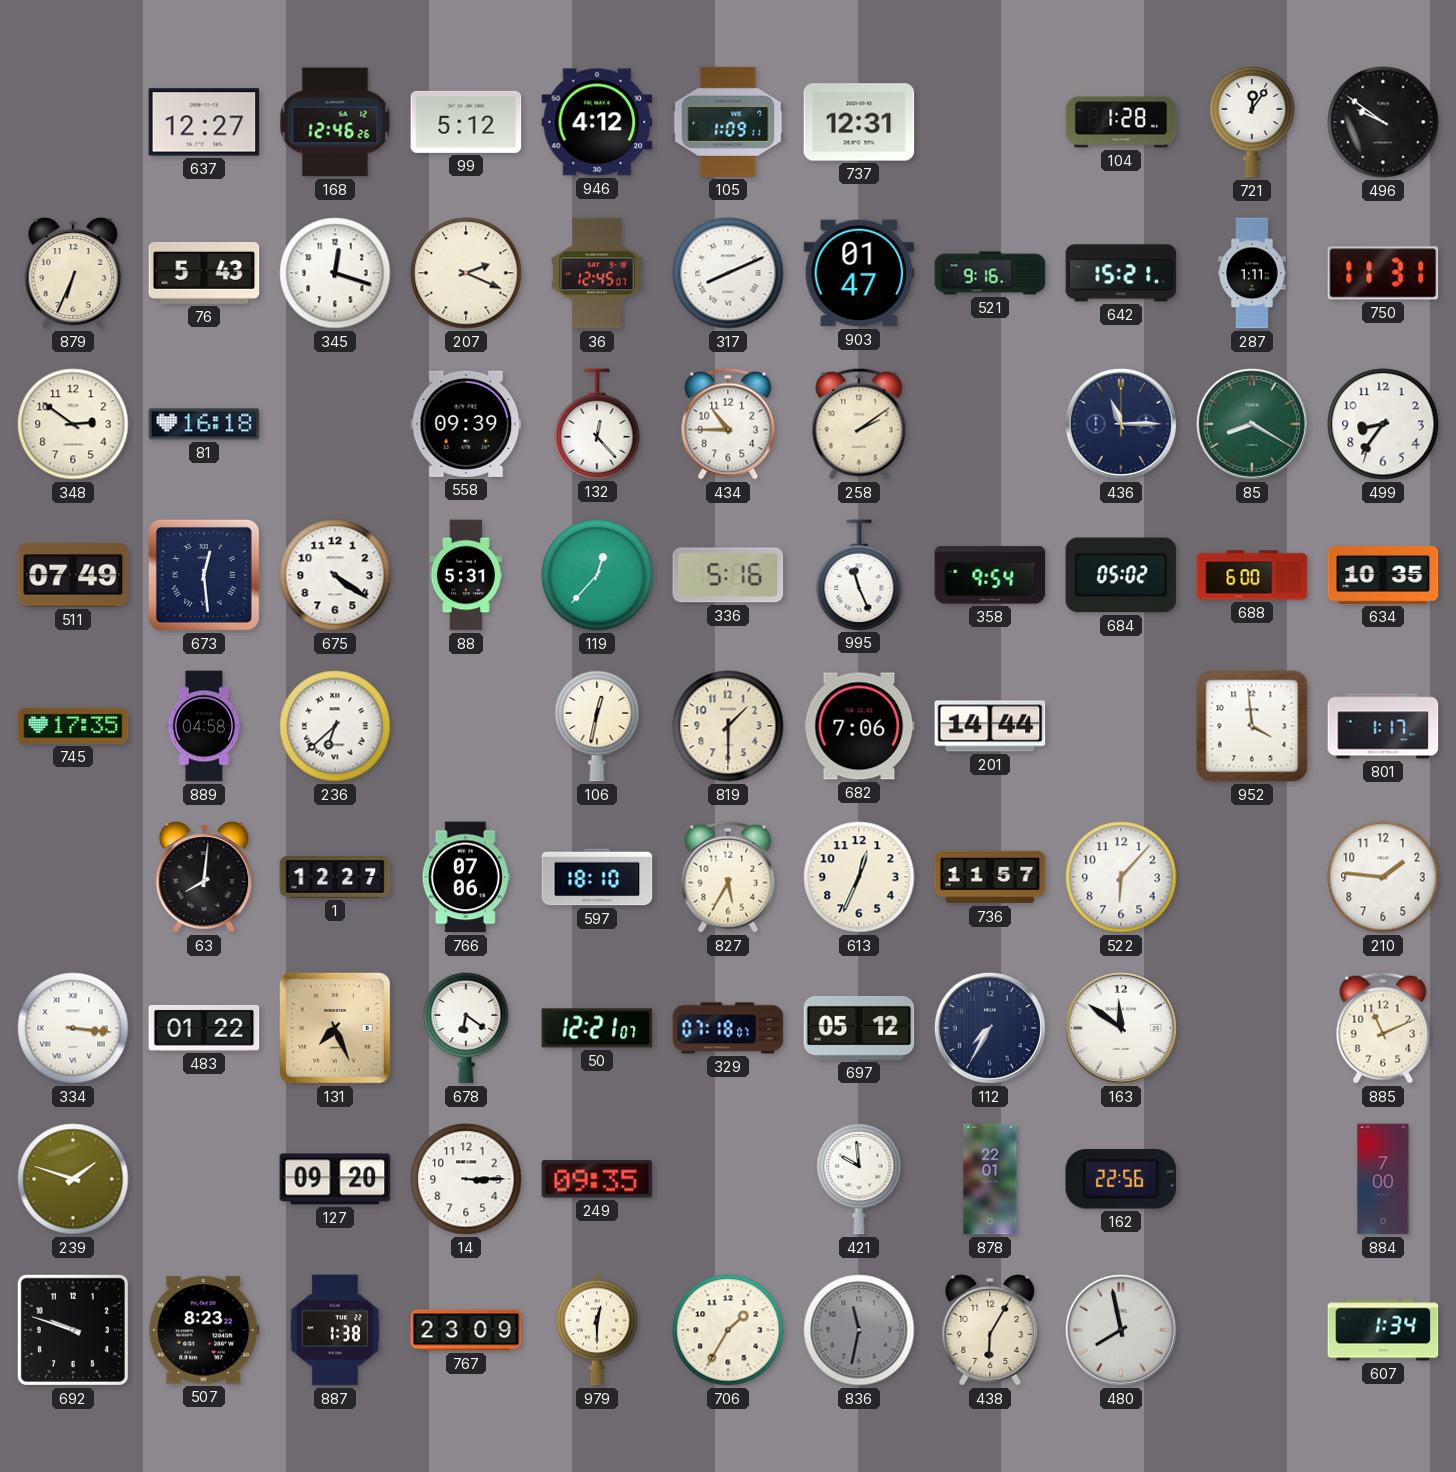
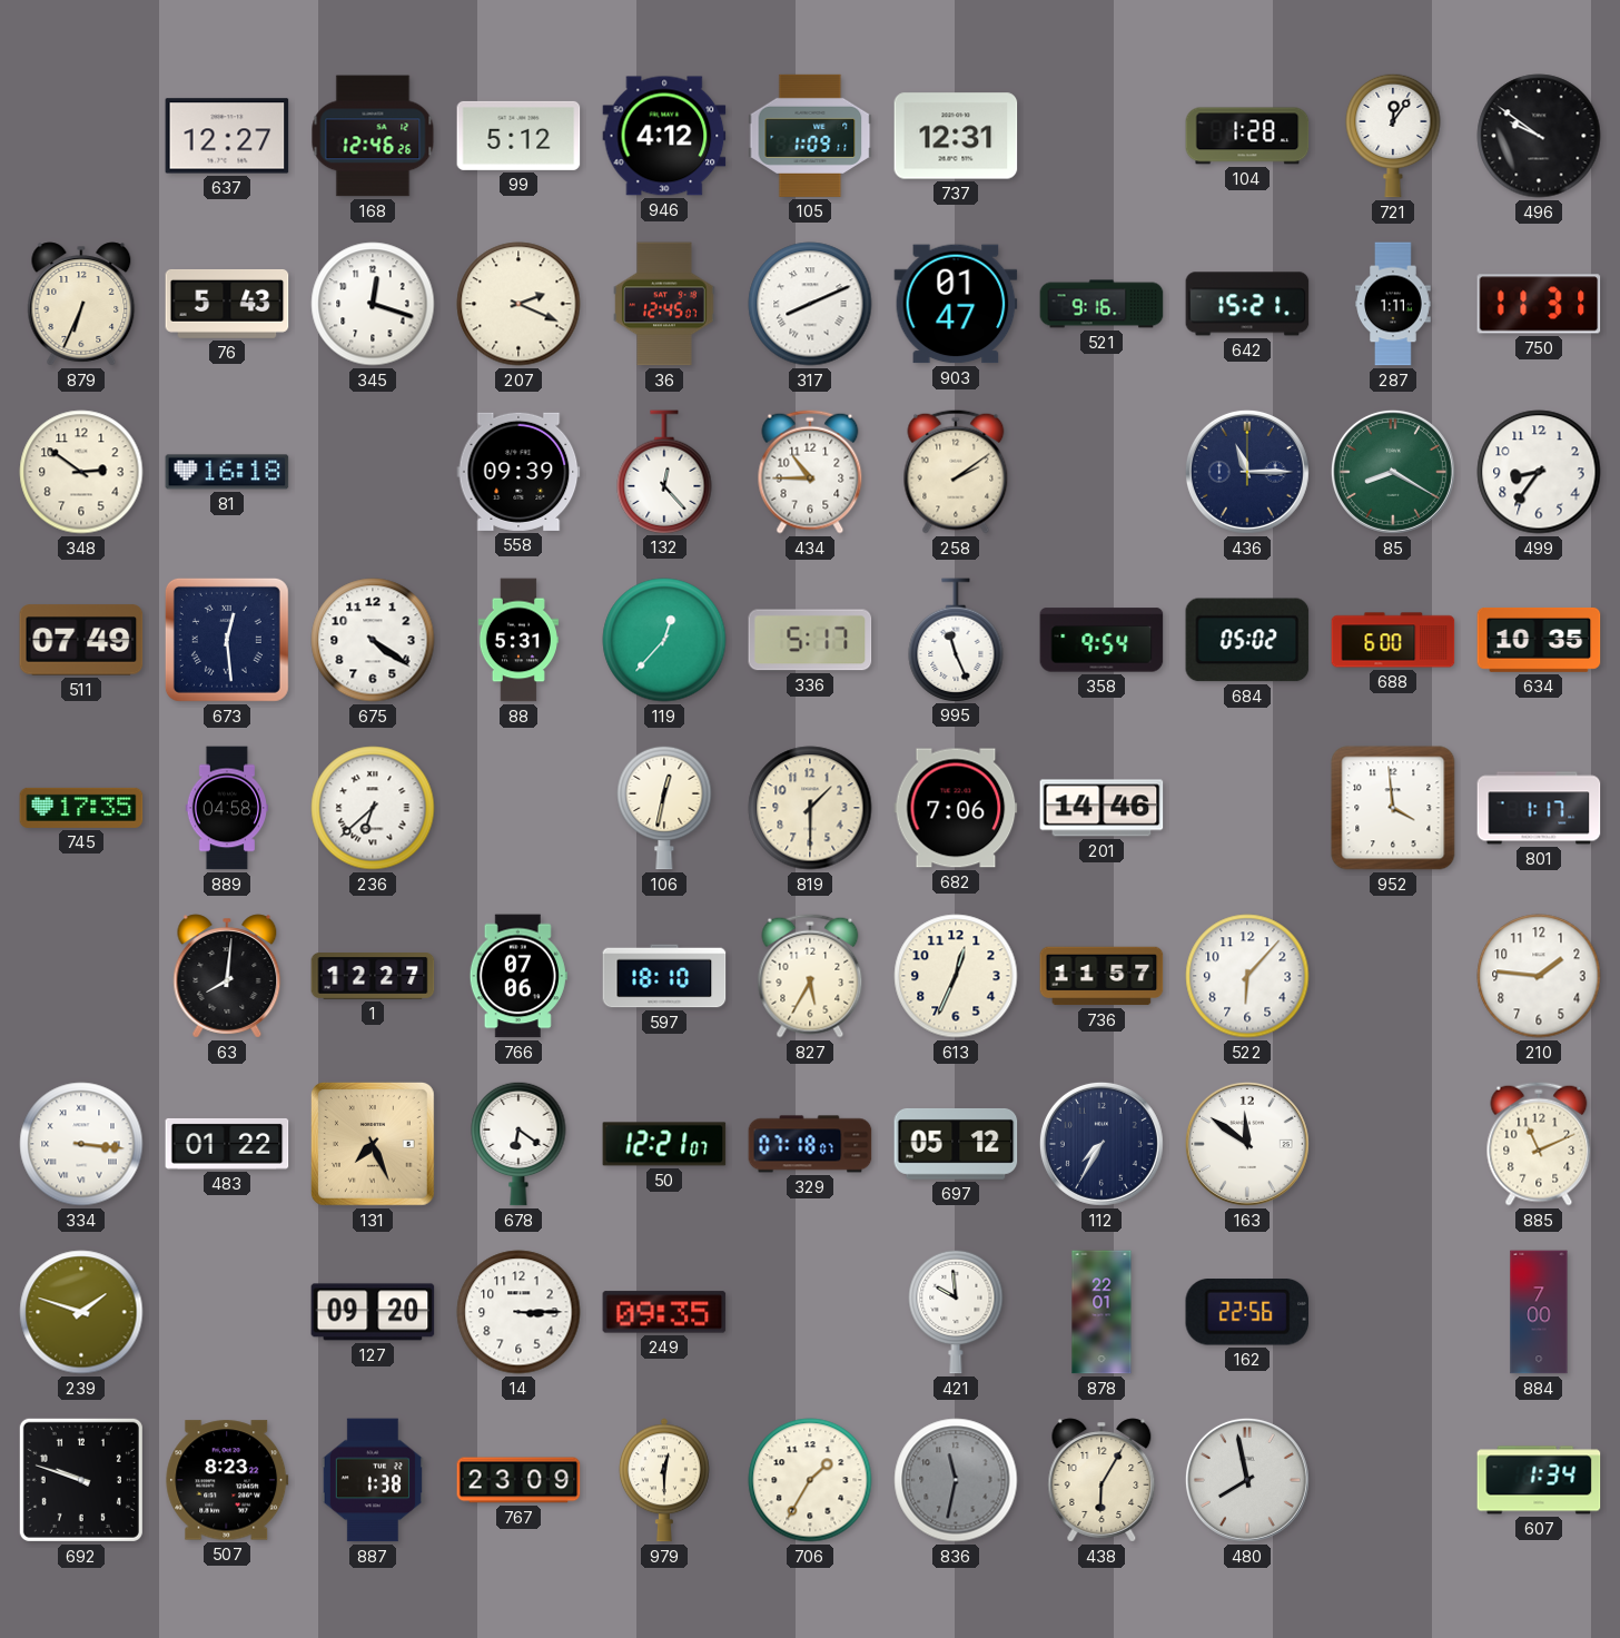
336: 5:16 -> 5:17
201: 14:44 -> 14:46
